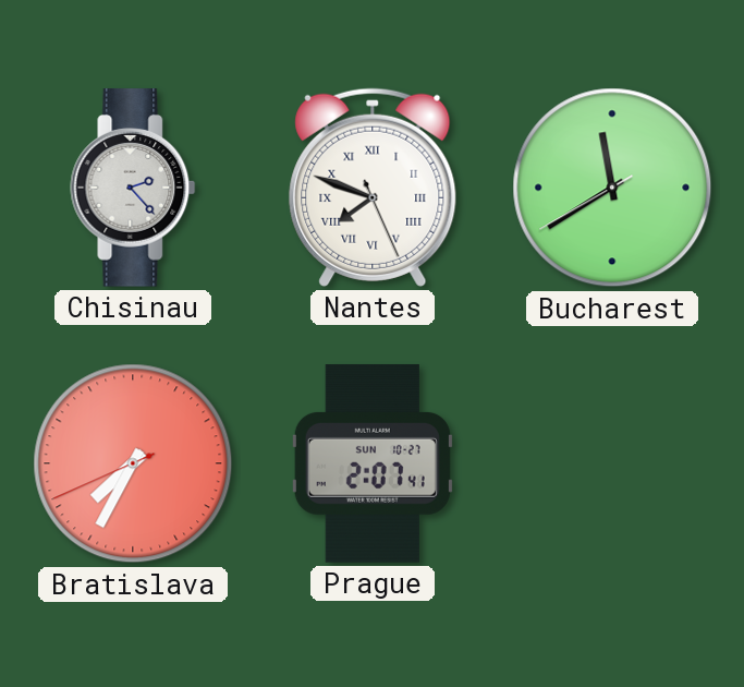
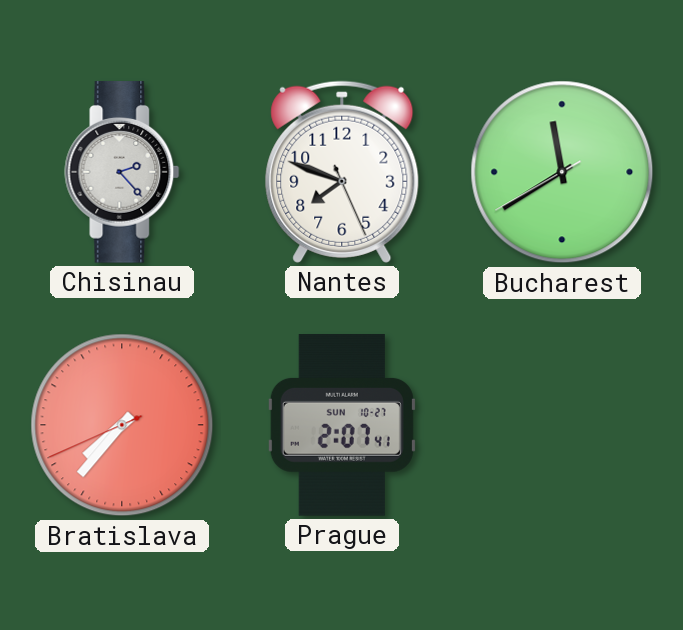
Nantes numerals: Roman -> Arabic
Bratislava: 7:34 -> 7:36
